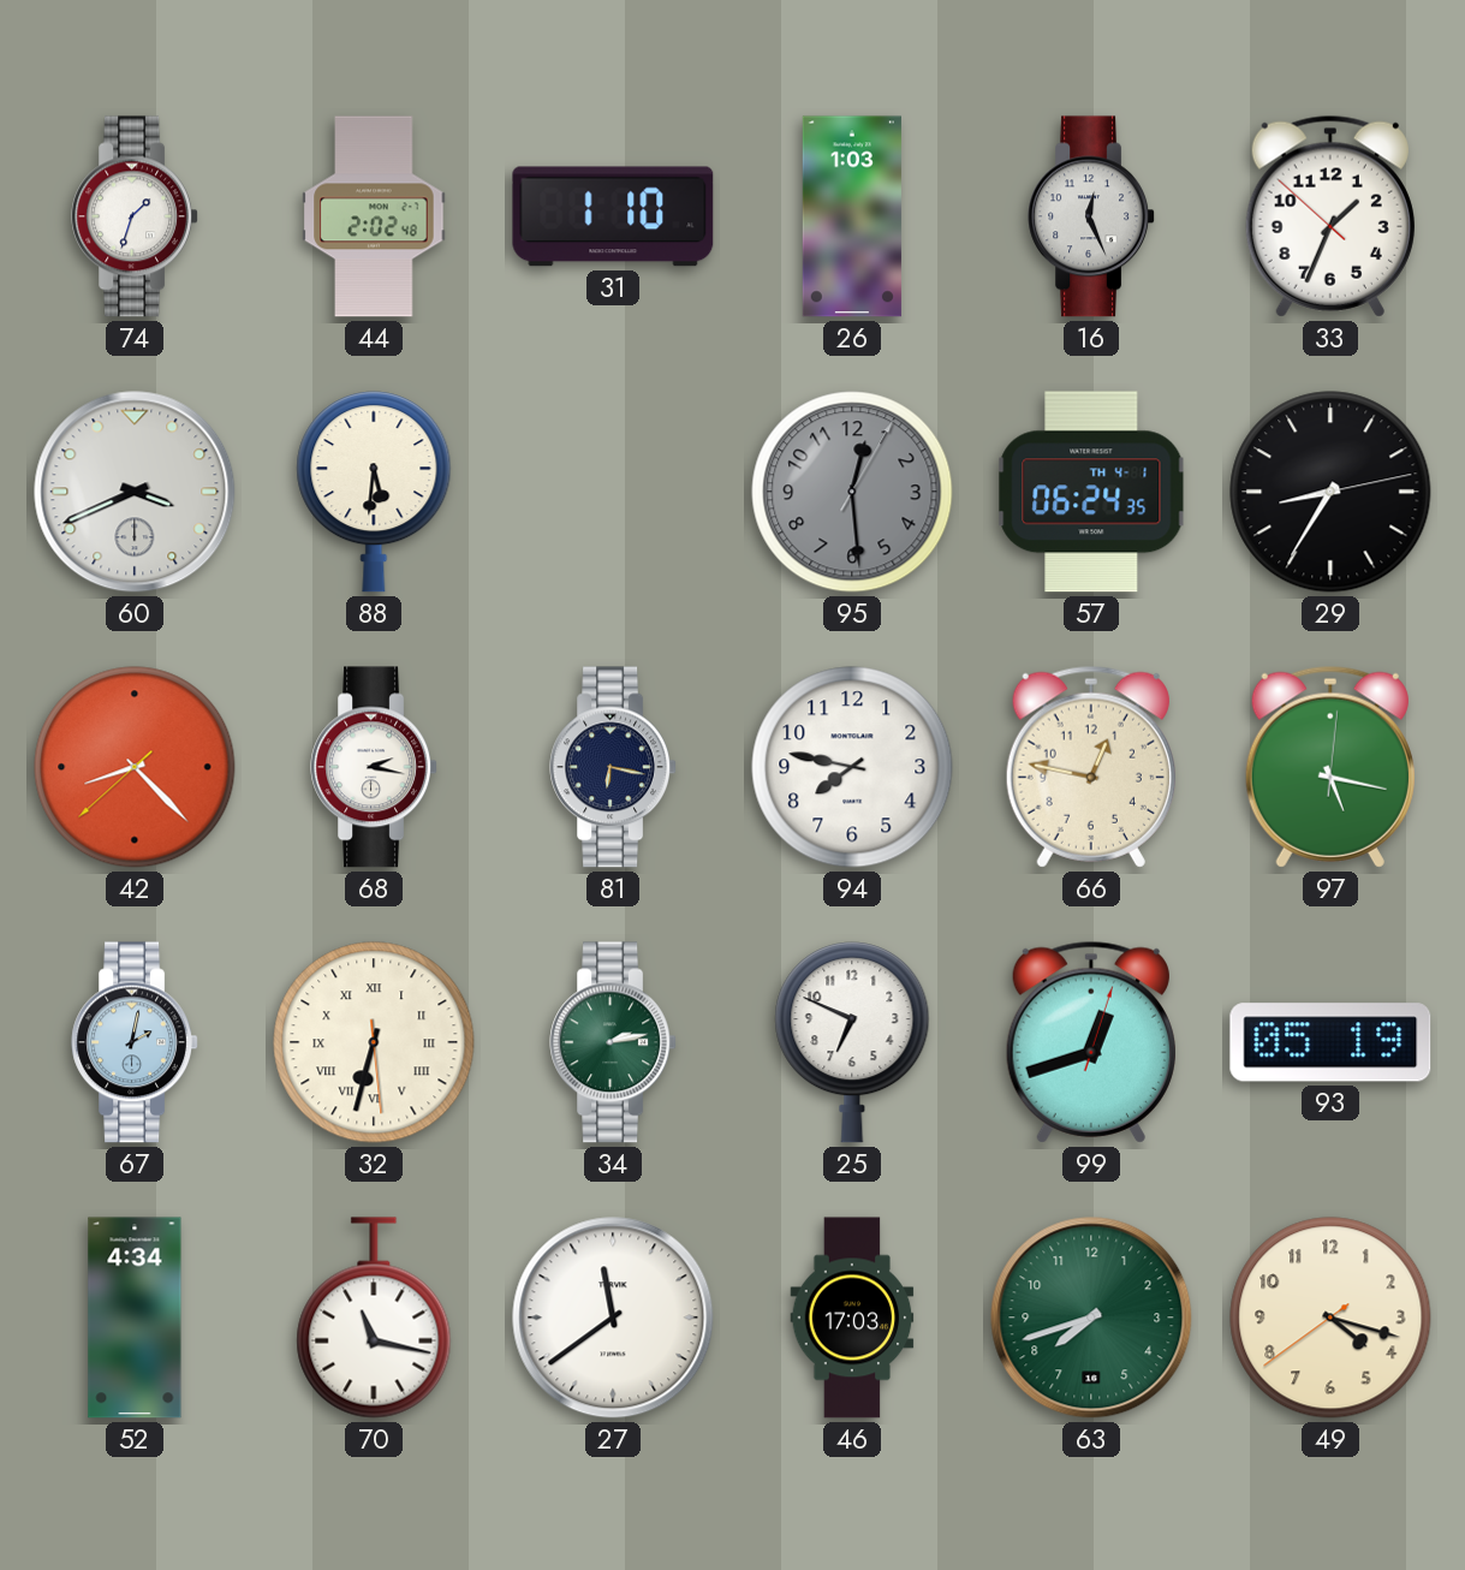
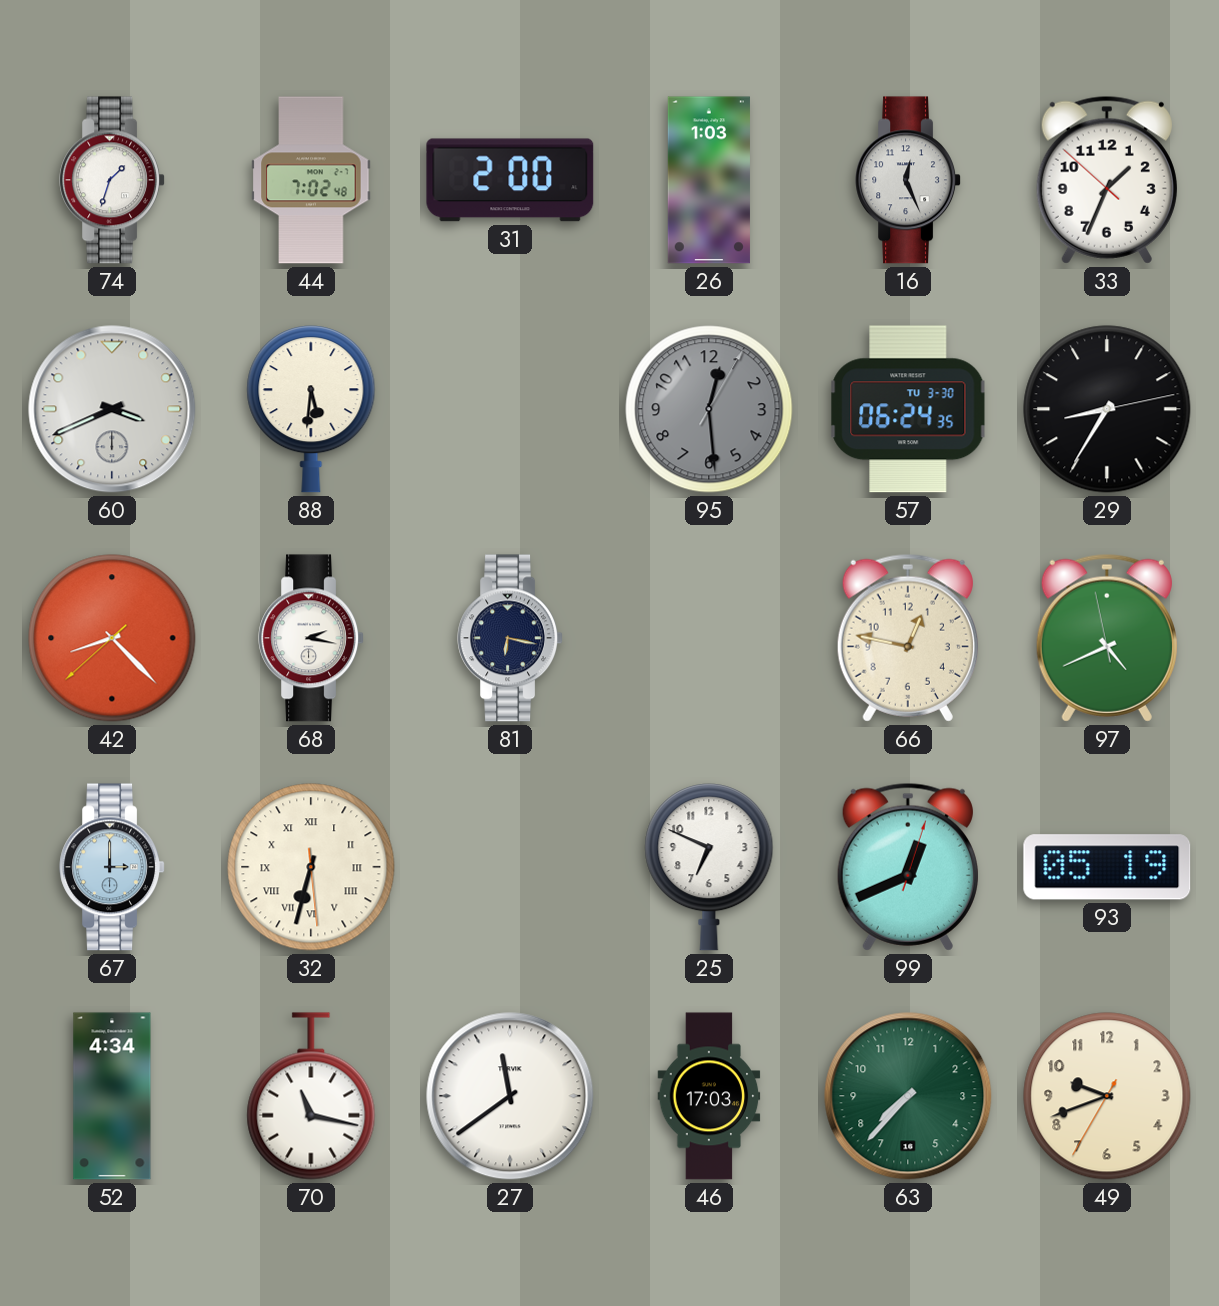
44: 2:02 -> 7:02
31: 1:10 -> 2:00
57 date: TH 4-1 -> TU 3-30
94: 7:47 -> none
97: 5:17 -> 4:40
67: 2:02 -> 3:00
34: 2:13 -> none
99: 12:42 -> 12:41
63: 7:42 -> 7:37
49: 4:17 -> 9:41
